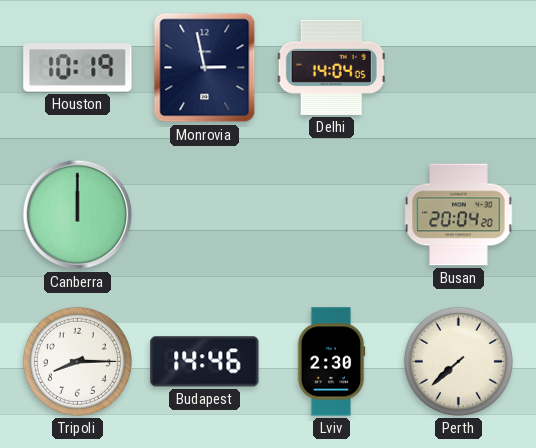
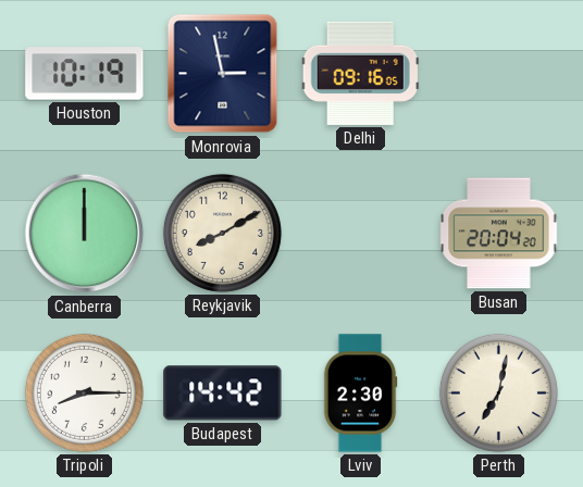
Delhi: 14:04 -> 09:16
Reykjavik: none -> 8:10
Budapest: 14:46 -> 14:42
Perth: 7:38 -> 7:02
